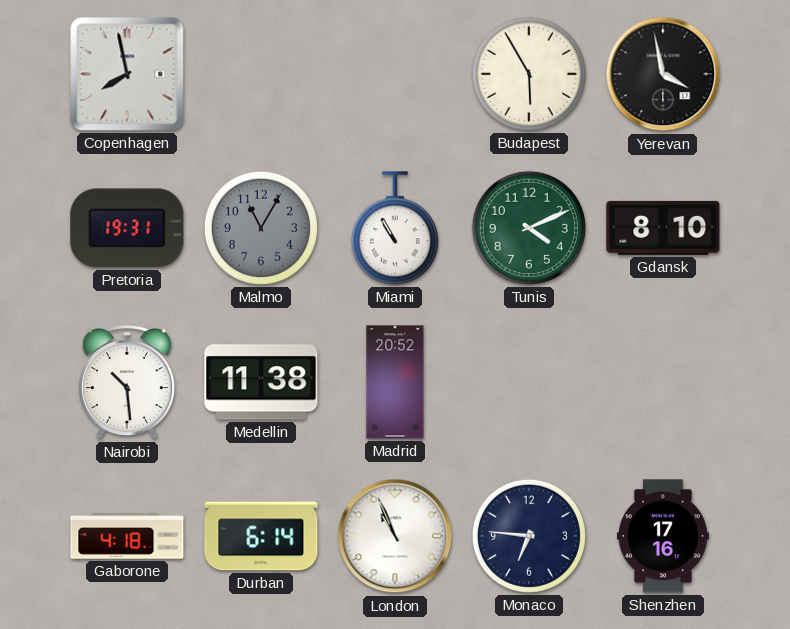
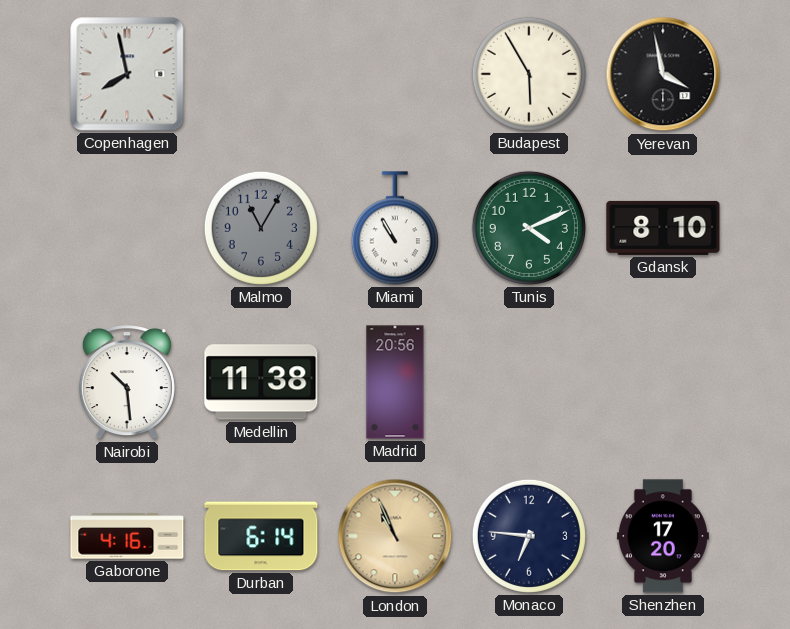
Pretoria: 19:31 -> none
Madrid: 20:52 -> 20:56
Gaborone: 4:18 -> 4:16
London dial: white -> champagne
Shenzhen: 17:16 -> 17:20
